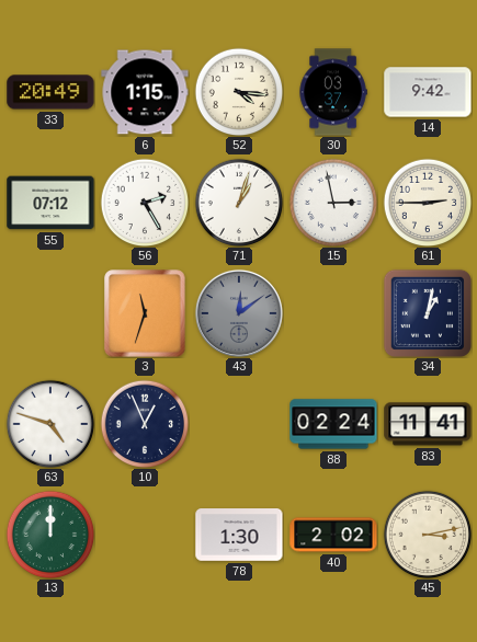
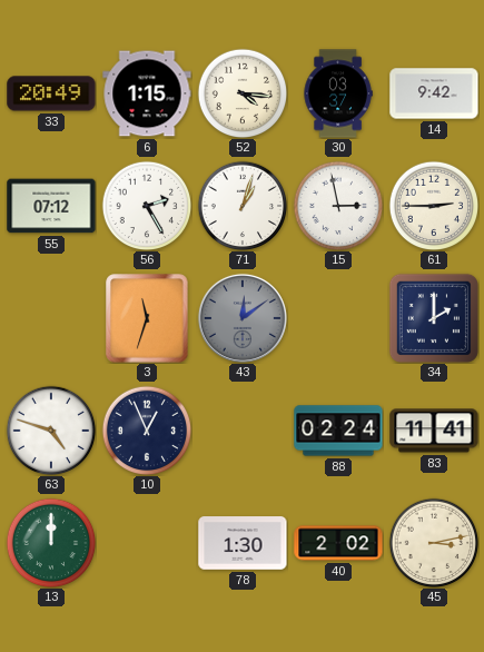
34: 1:02 -> 2:00
